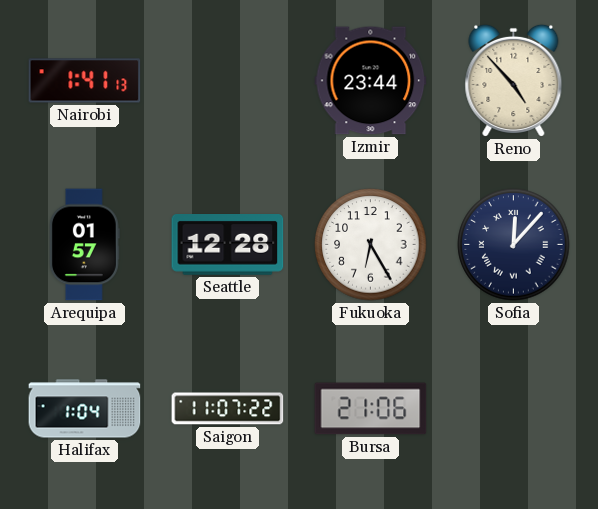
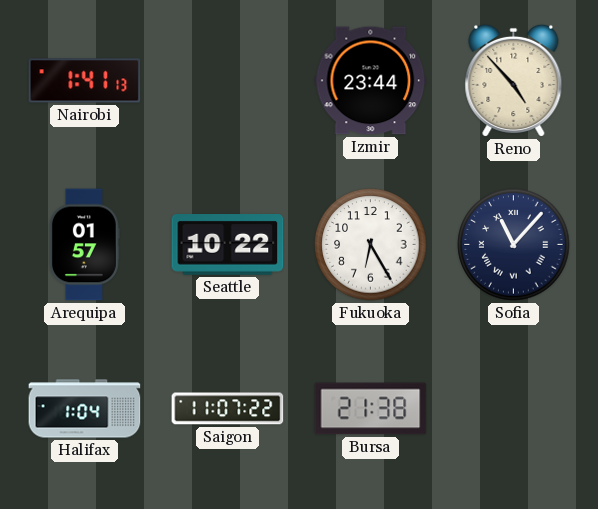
Seattle: 12:28 -> 10:22
Sofia: 12:07 -> 11:07
Bursa: 21:06 -> 21:38
